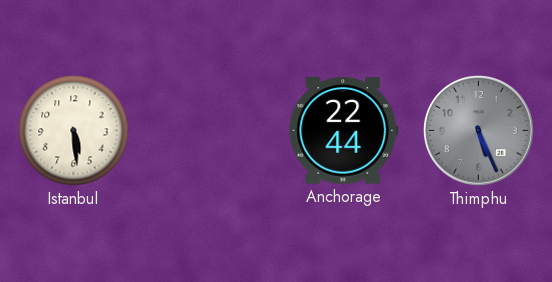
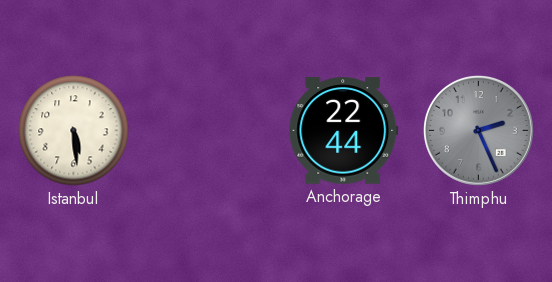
Thimphu: 5:26 -> 2:26
